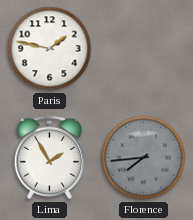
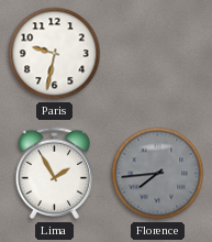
Paris: 1:47 -> 9:32
